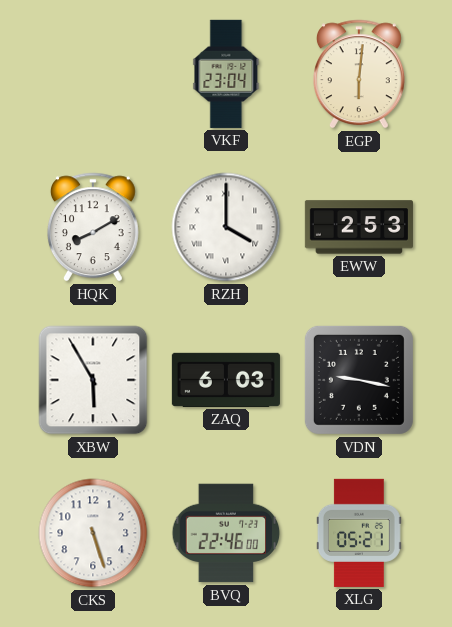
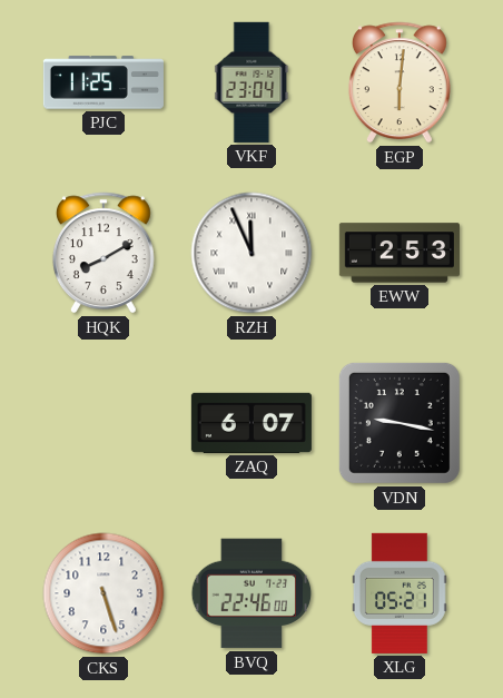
PJC: none -> 11:25
RZH: 4:00 -> 11:56
XBW: 5:55 -> none
ZAQ: 6:03 -> 6:07
